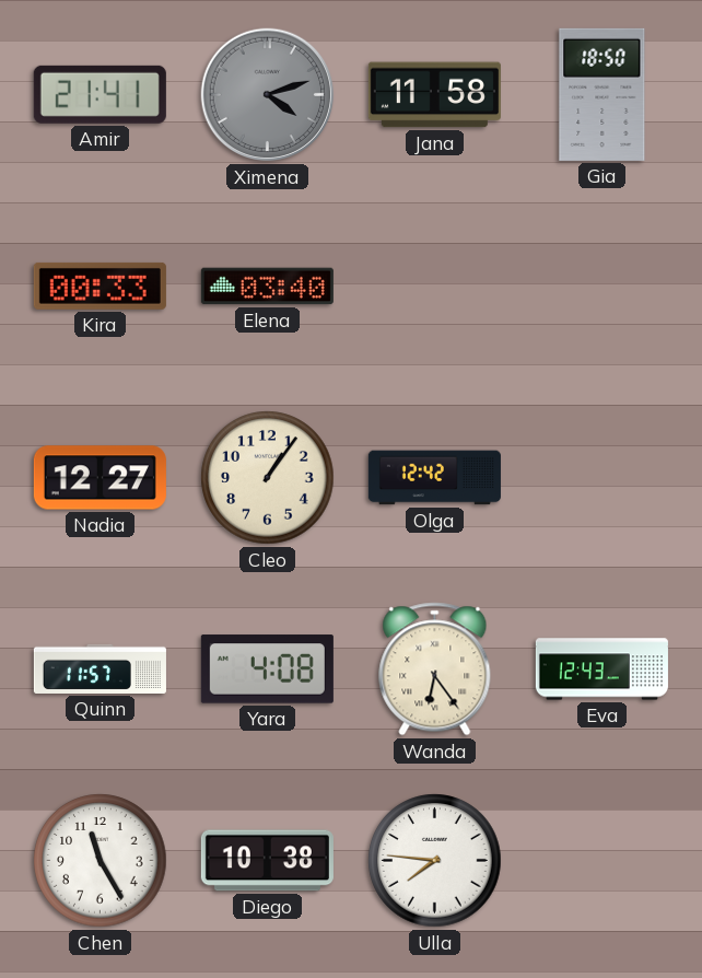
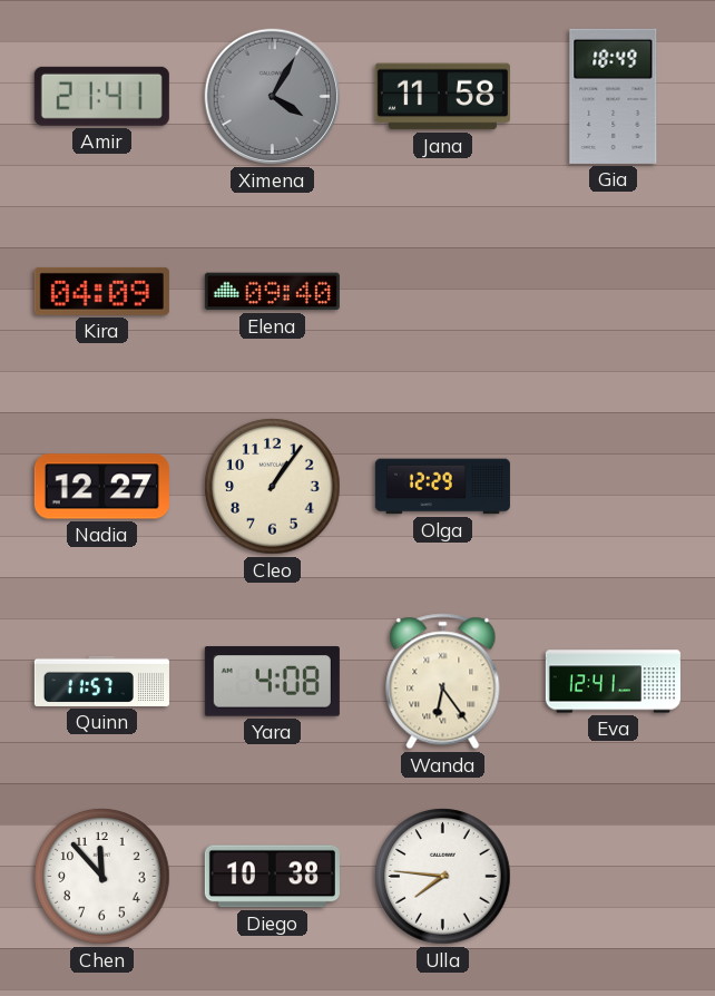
Ximena: 4:12 -> 4:05
Gia: 18:50 -> 18:49
Kira: 00:33 -> 04:09
Elena: 03:40 -> 09:40
Olga: 12:42 -> 12:29
Eva: 12:43 -> 12:41
Chen: 11:25 -> 11:53
